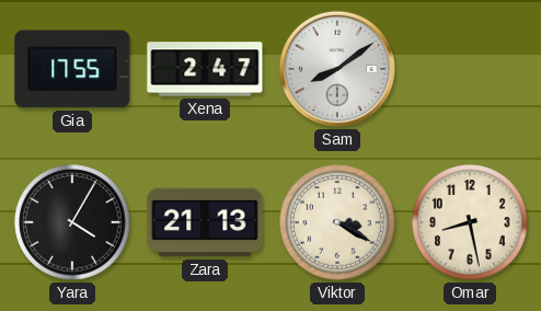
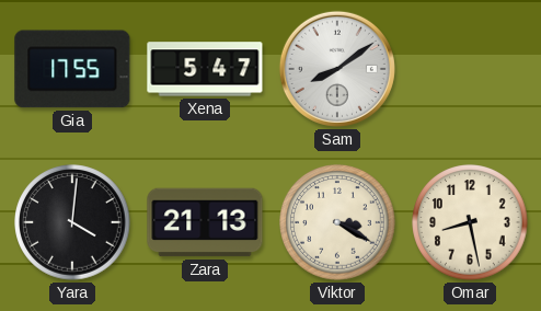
Xena: 2:47 -> 5:47
Yara: 4:05 -> 4:01
